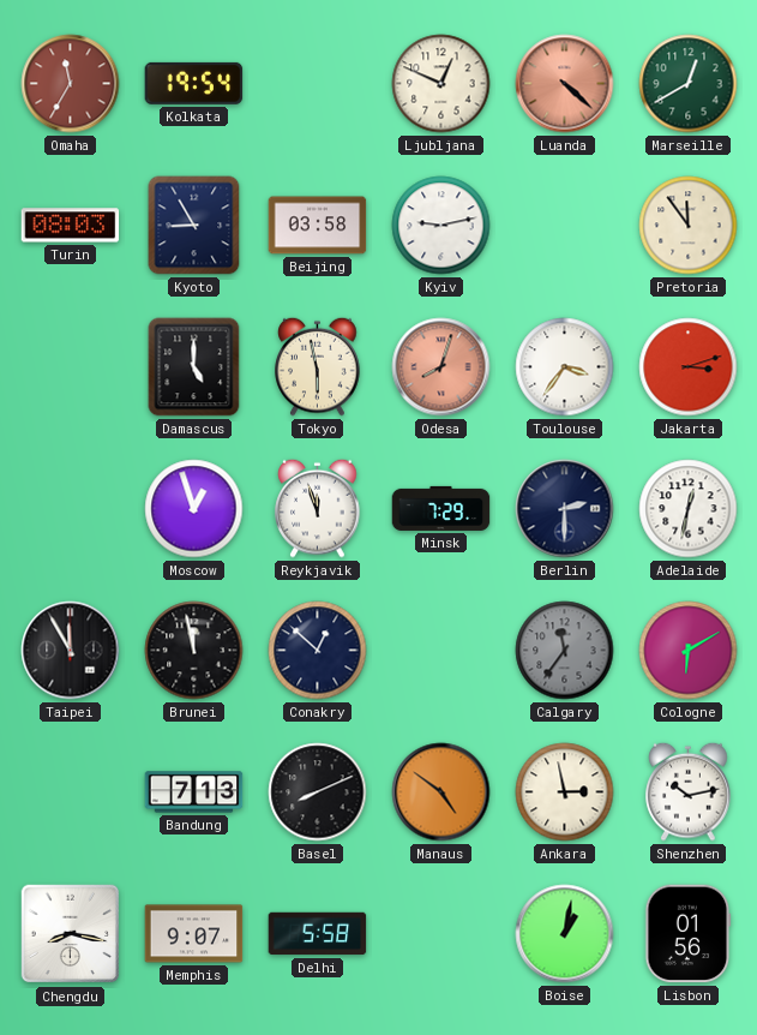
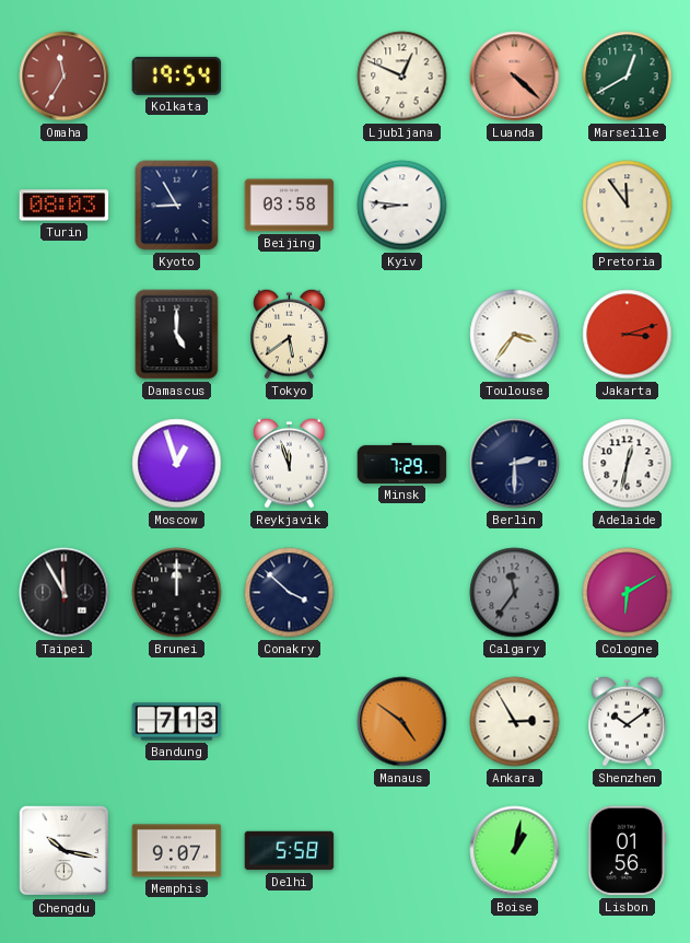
Kyiv: 9:13 -> 8:46
Tokyo: 5:58 -> 5:39
Odesa: 8:03 -> none
Brunei: 11:58 -> 12:00
Conakry: 12:52 -> 3:52
Basel: 8:11 -> none
Ankara: 2:58 -> 2:55
Shenzhen: 10:13 -> 10:09
Chengdu: 8:17 -> 10:17
